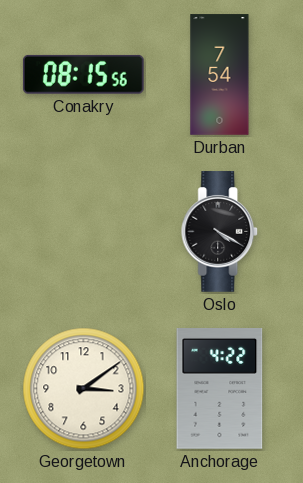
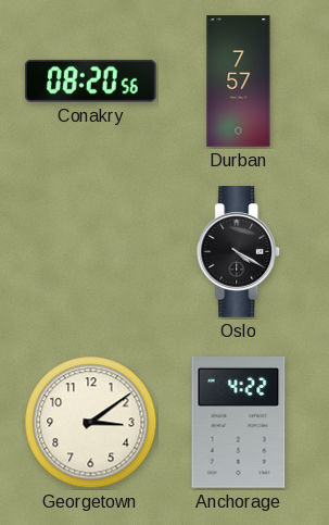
Conakry: 08:15 -> 08:20
Durban: 7:54 -> 7:57
